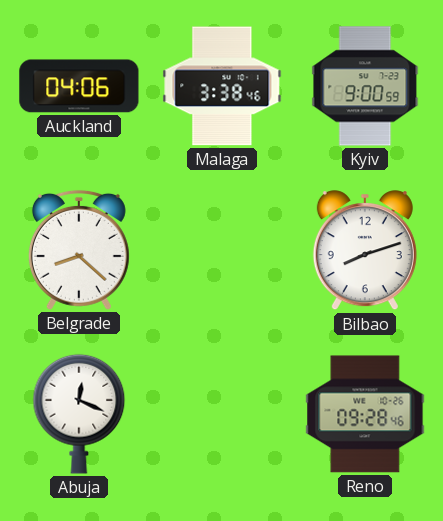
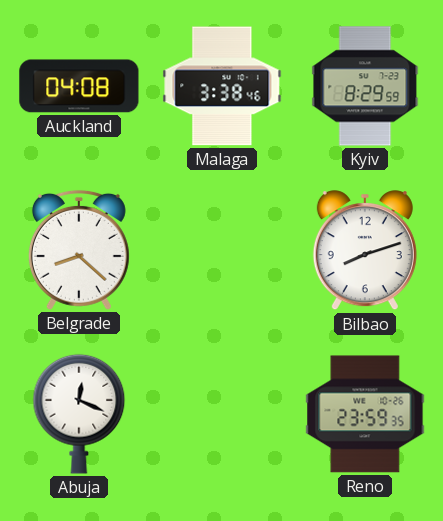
Auckland: 04:06 -> 04:08
Kyiv: 9:00 -> 8:29
Reno: 09:28 -> 23:59
